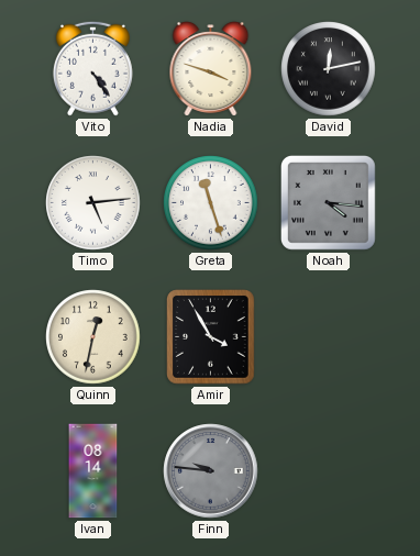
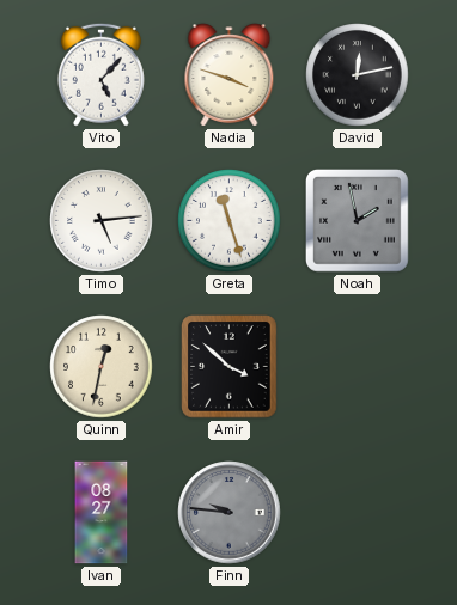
Vito: 4:24 -> 5:07
Noah: 4:16 -> 1:58
Amir: 3:55 -> 3:52
Ivan: 08:14 -> 08:27
